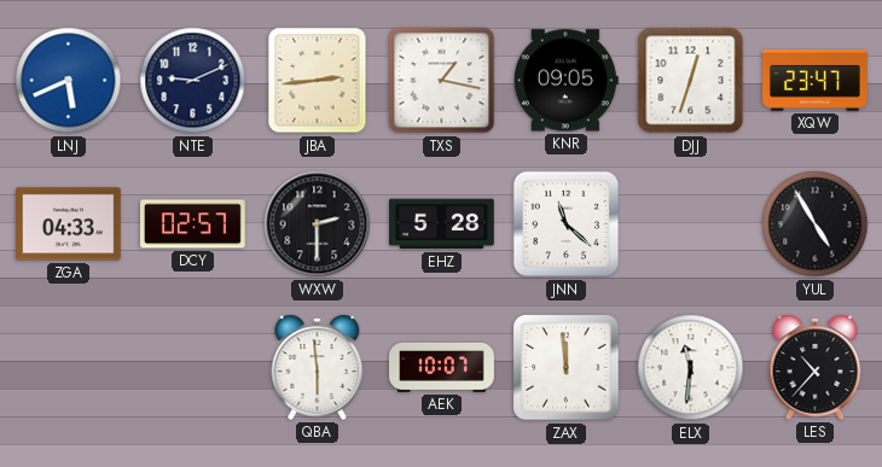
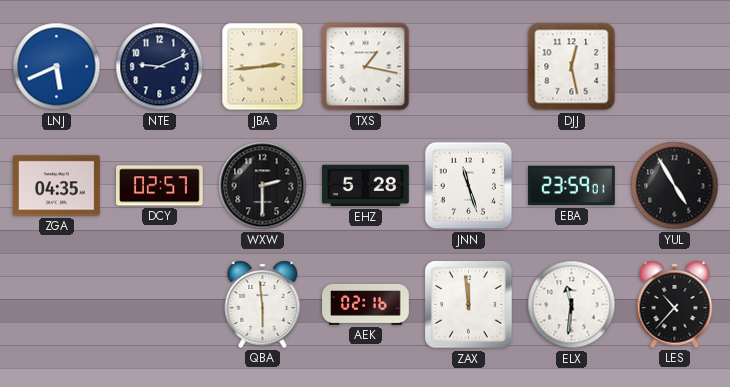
KNR: 09:05 -> none
DJJ: 12:33 -> 12:28
XQW: 23:47 -> none
ZGA: 04:33 -> 04:35
JNN: 11:22 -> 11:27
EBA: none -> 23:59
AEK: 10:07 -> 02:16
